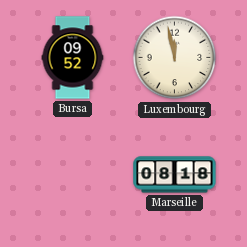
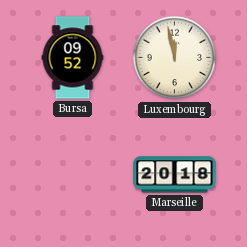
Marseille: 08:18 -> 20:18
